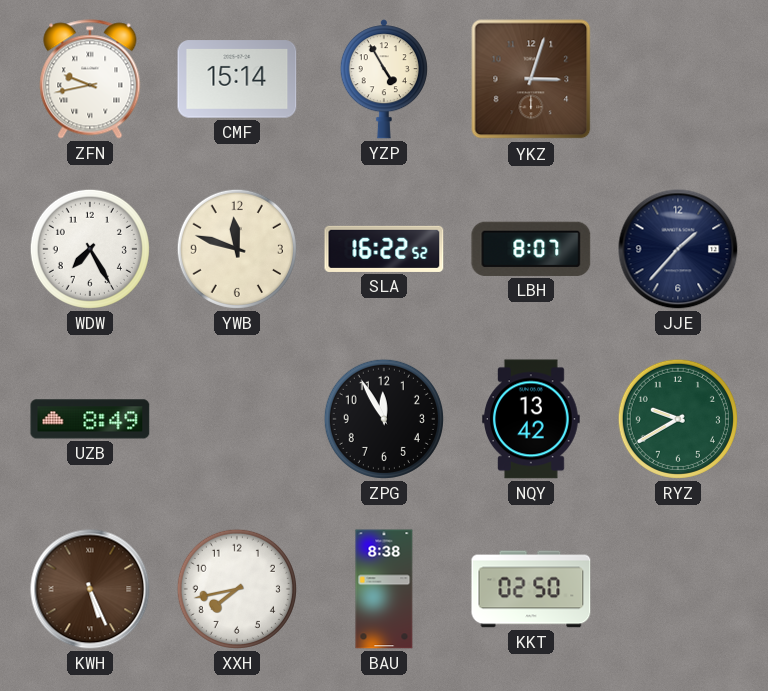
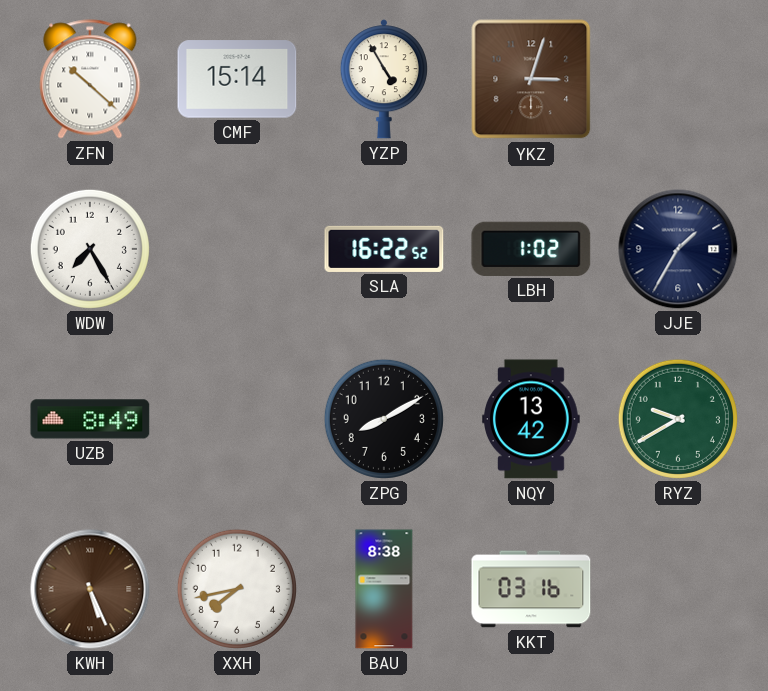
ZFN: 9:43 -> 10:22
YWB: 11:48 -> none
LBH: 8:07 -> 1:02
JJE: 1:37 -> 1:35
ZPG: 11:55 -> 8:10
KKT: 02:50 -> 03:16
